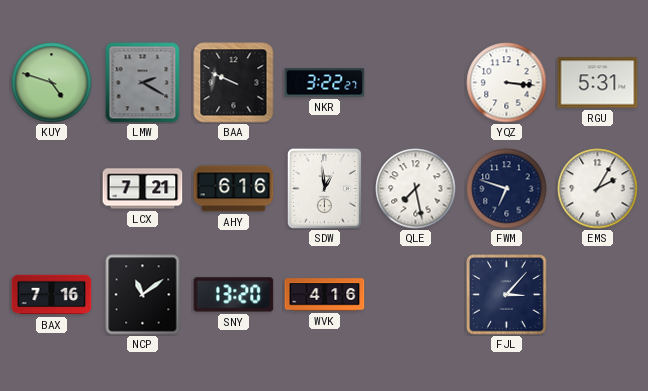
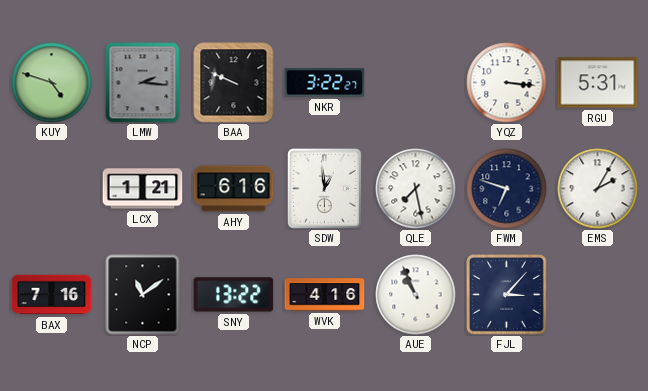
LMW: 2:20 -> 2:16
LCX: 7:21 -> 1:21
SNY: 13:20 -> 13:22
AUE: none -> 10:56
